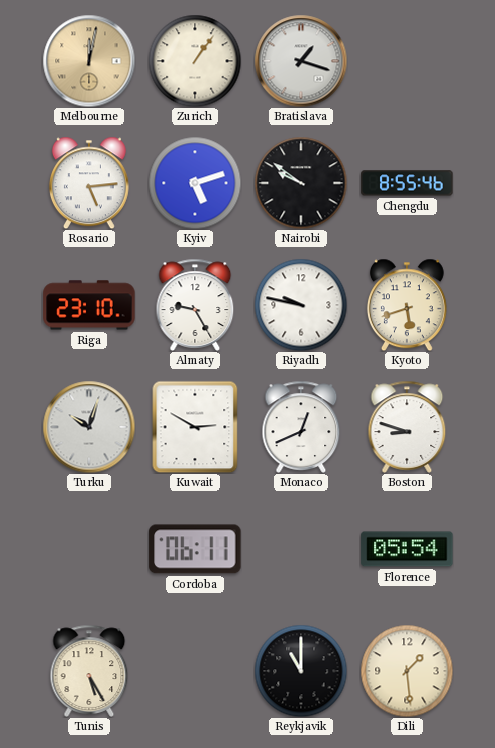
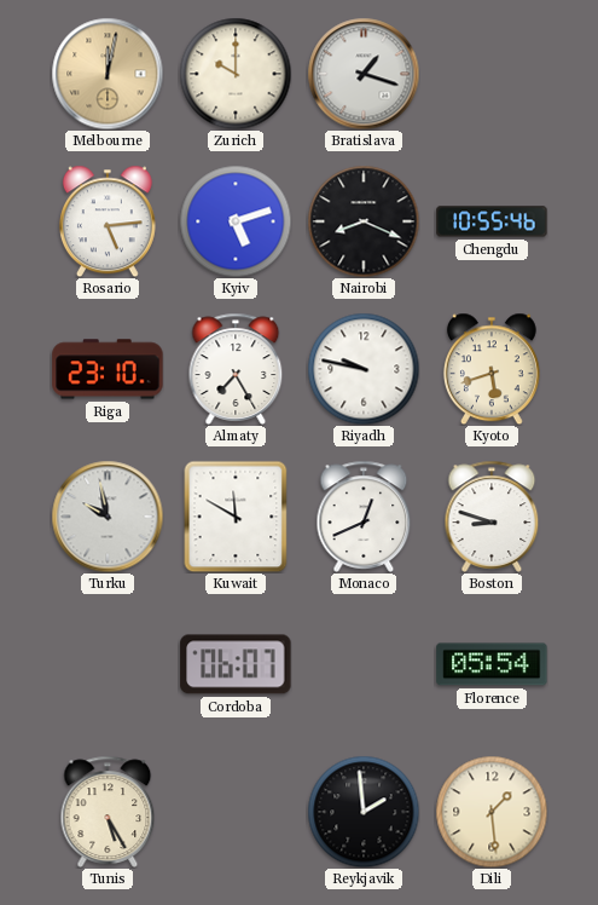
Zurich: 1:06 -> 10:00
Nairobi: 9:51 -> 8:19
Chengdu: 8:55 -> 10:55
Almaty: 9:25 -> 7:25
Turku: 10:03 -> 9:58
Kuwait: 2:50 -> 11:50
Cordoba: 06:11 -> 06:07
Reykjavik: 11:00 -> 1:59
